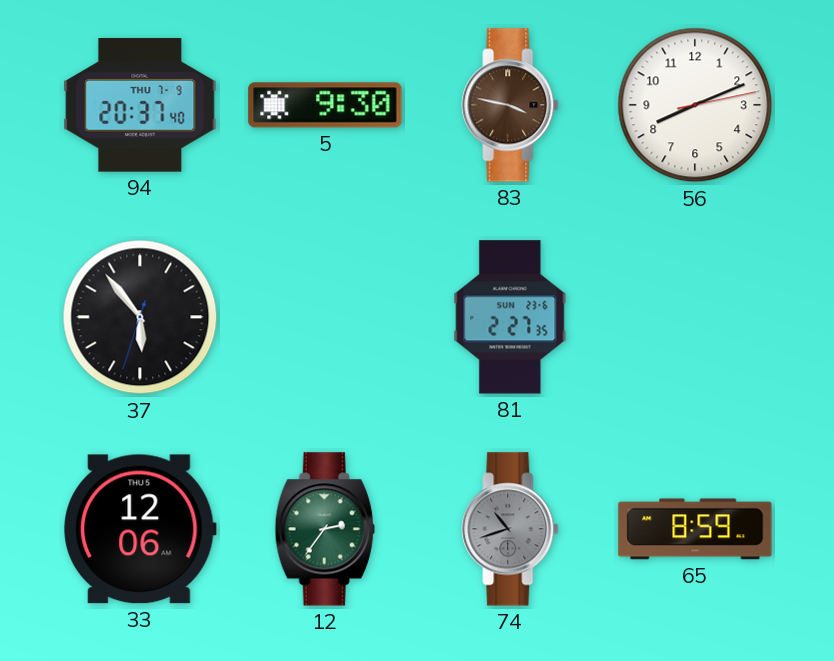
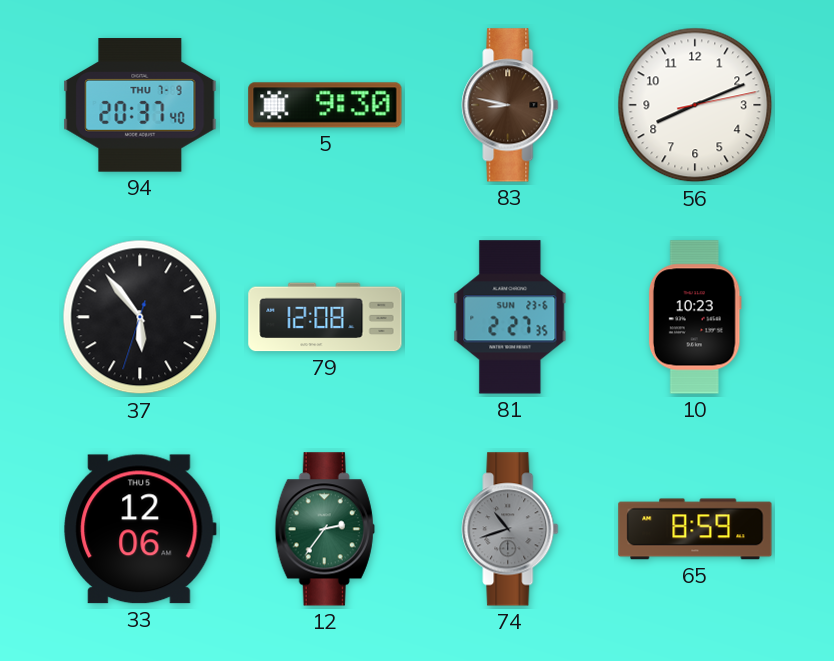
83: 3:47 -> 8:47
79: none -> 12:08
10: none -> 10:23
